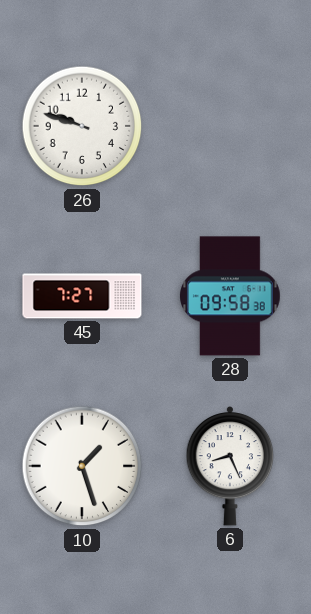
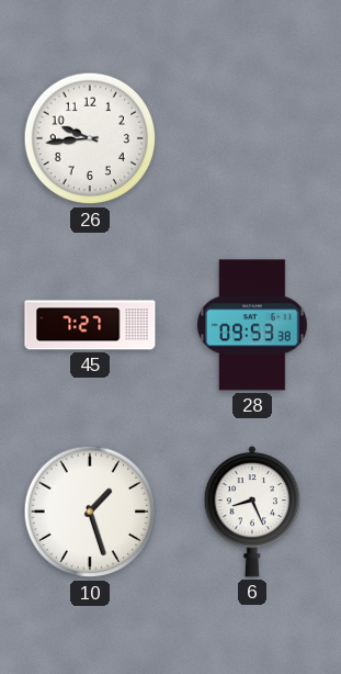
26: 9:48 -> 9:44
28: 09:58 -> 09:53
